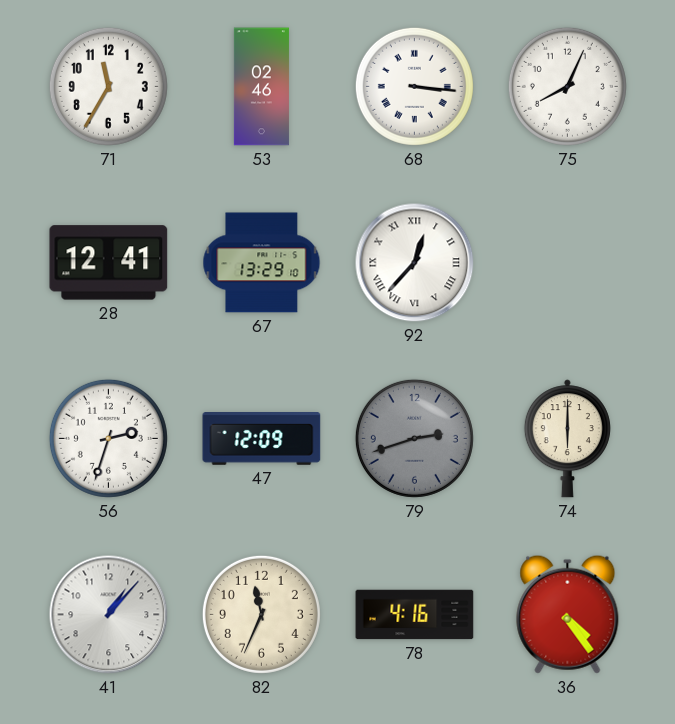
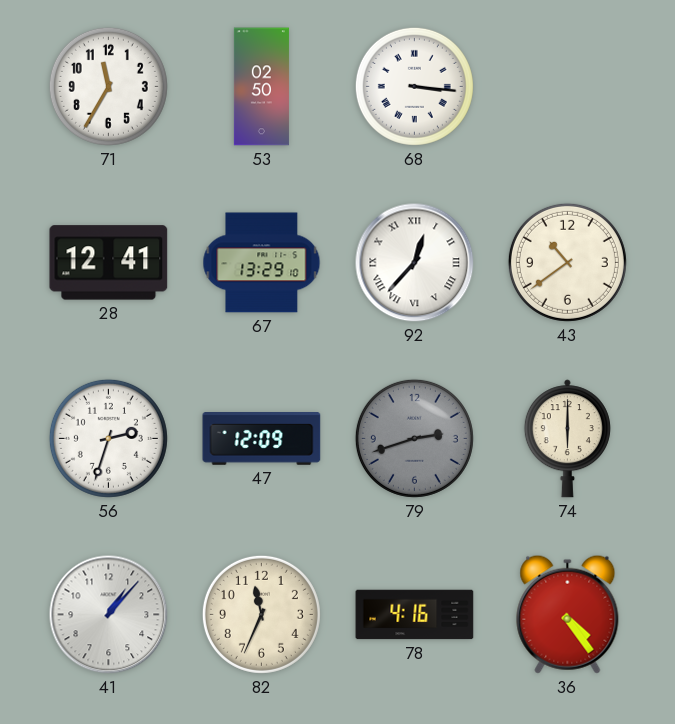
53: 02:46 -> 02:50
75: 8:04 -> none
43: none -> 10:39
